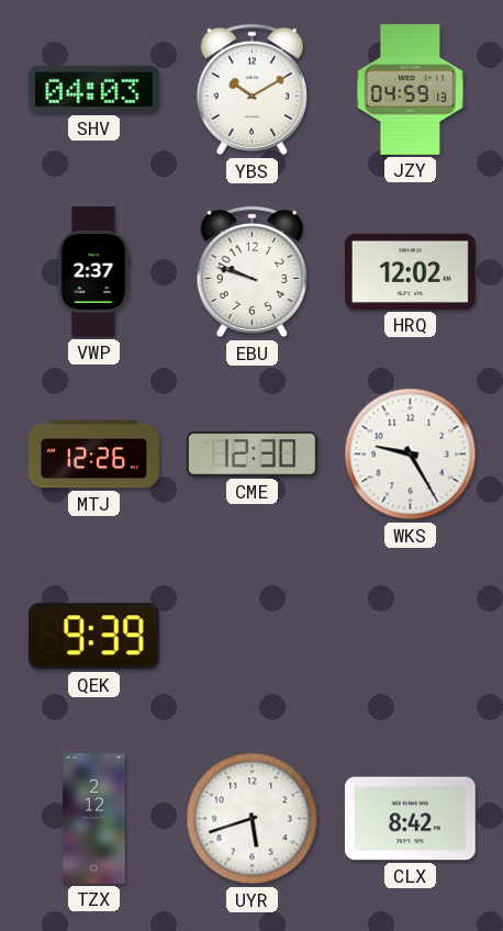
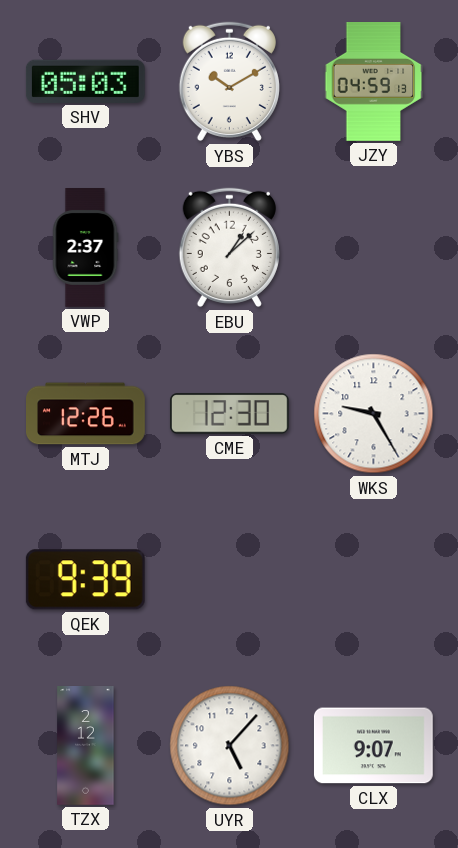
SHV: 04:03 -> 05:03
EBU: 9:48 -> 1:08
HRQ: 12:02 -> none
UYR: 5:42 -> 5:07
CLX: 8:42 -> 9:07
